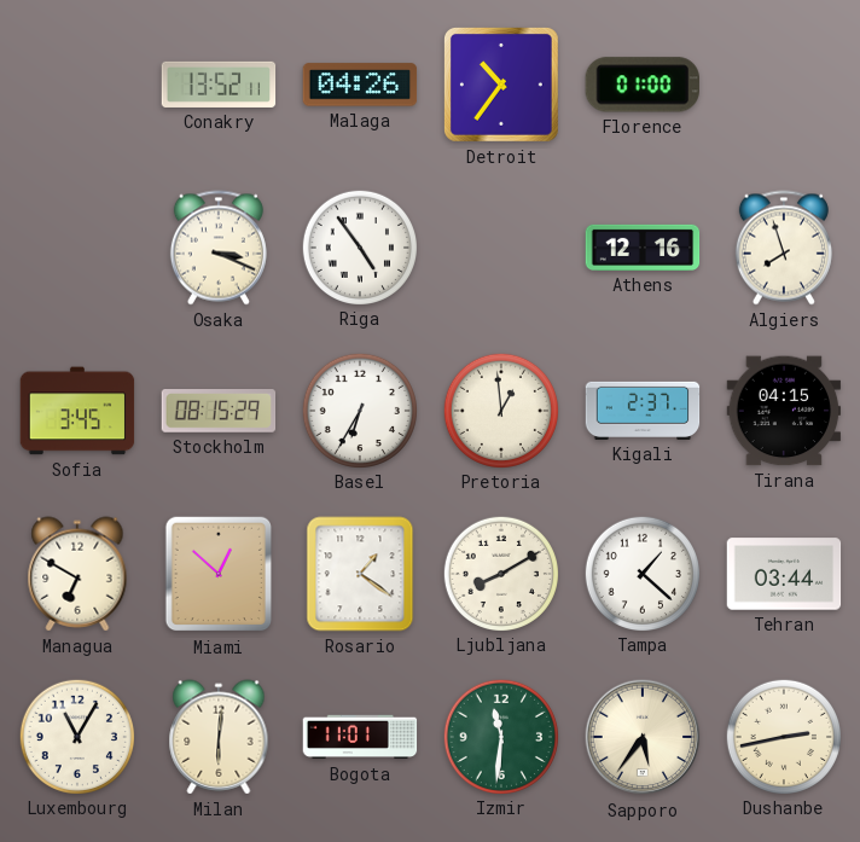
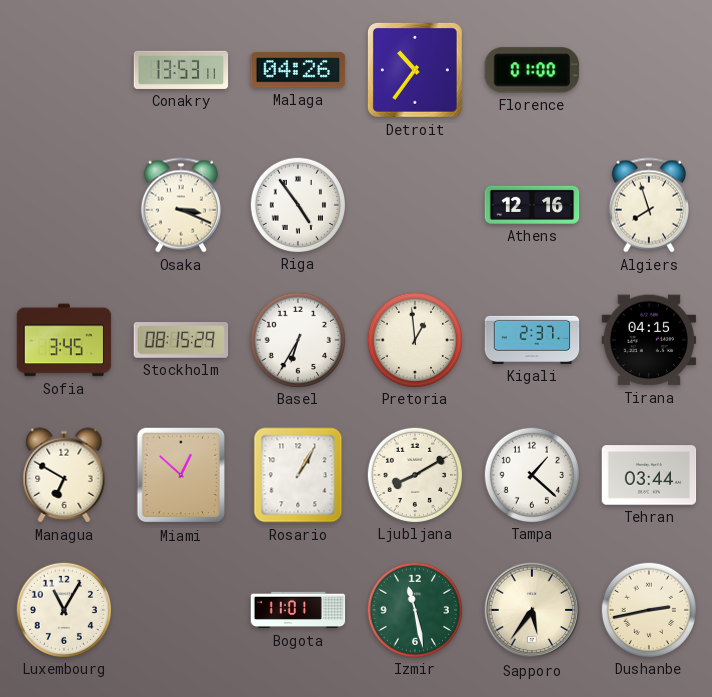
Conakry: 13:52 -> 13:53
Rosario: 1:21 -> 1:05
Milan: 6:01 -> none
Izmir: 11:31 -> 11:28
